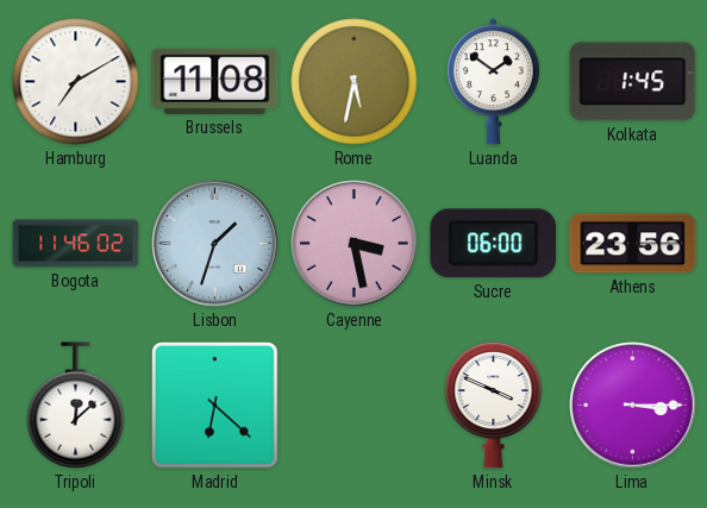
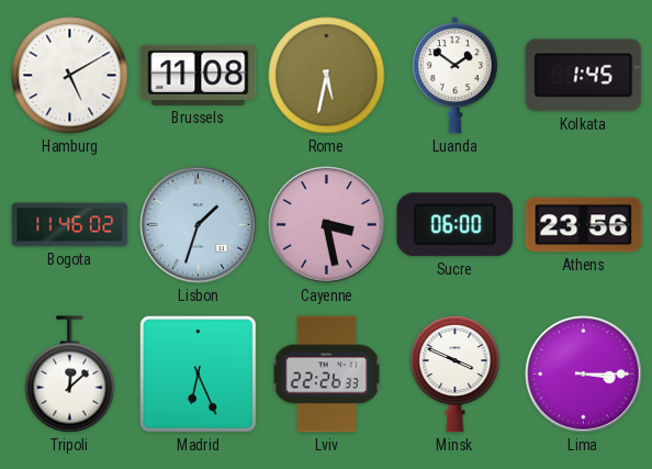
Hamburg: 7:10 -> 5:10
Madrid: 6:22 -> 6:26
Lviv: none -> 22:26
